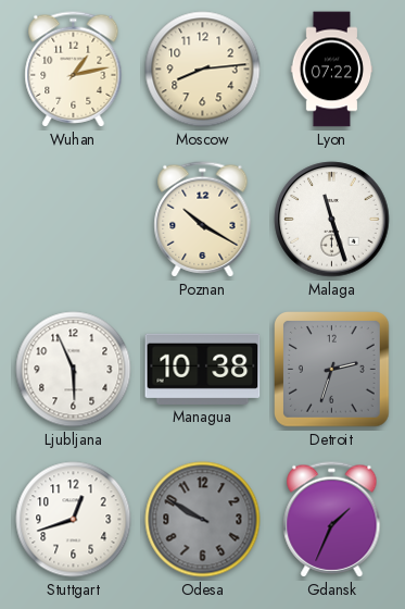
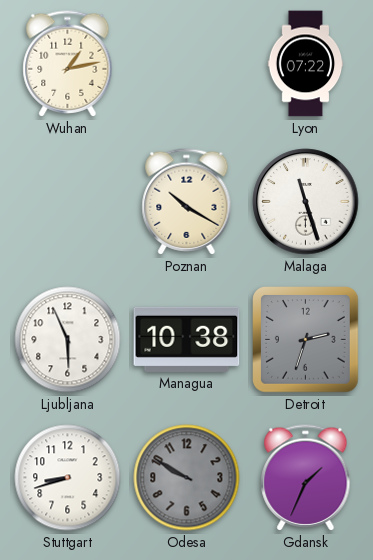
Moscow: 8:14 -> none
Stuttgart: 12:42 -> 8:42
